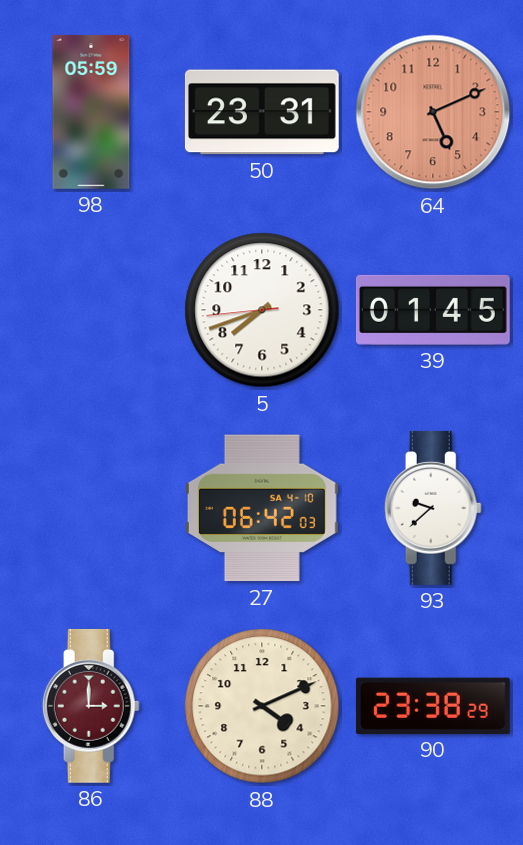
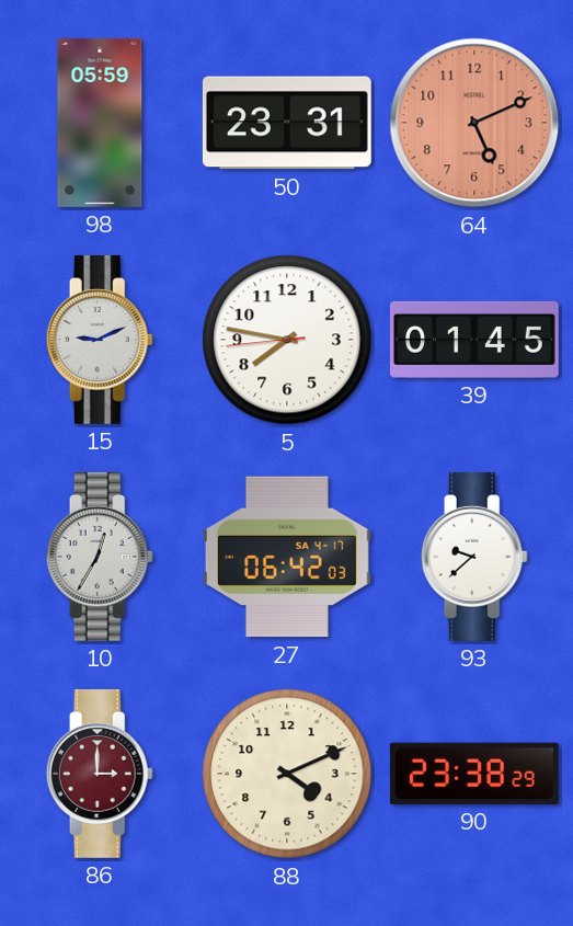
15: none -> 9:11
5: 7:41 -> 7:46
10: none -> 12:35
27 date: SA 4-10 -> SA 4-17
